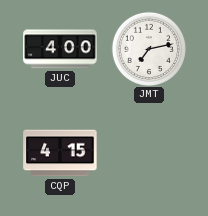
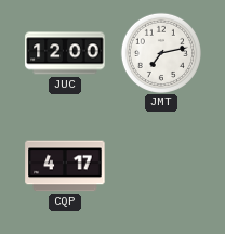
JUC: 4:00 -> 12:00
CQP: 4:15 -> 4:17
